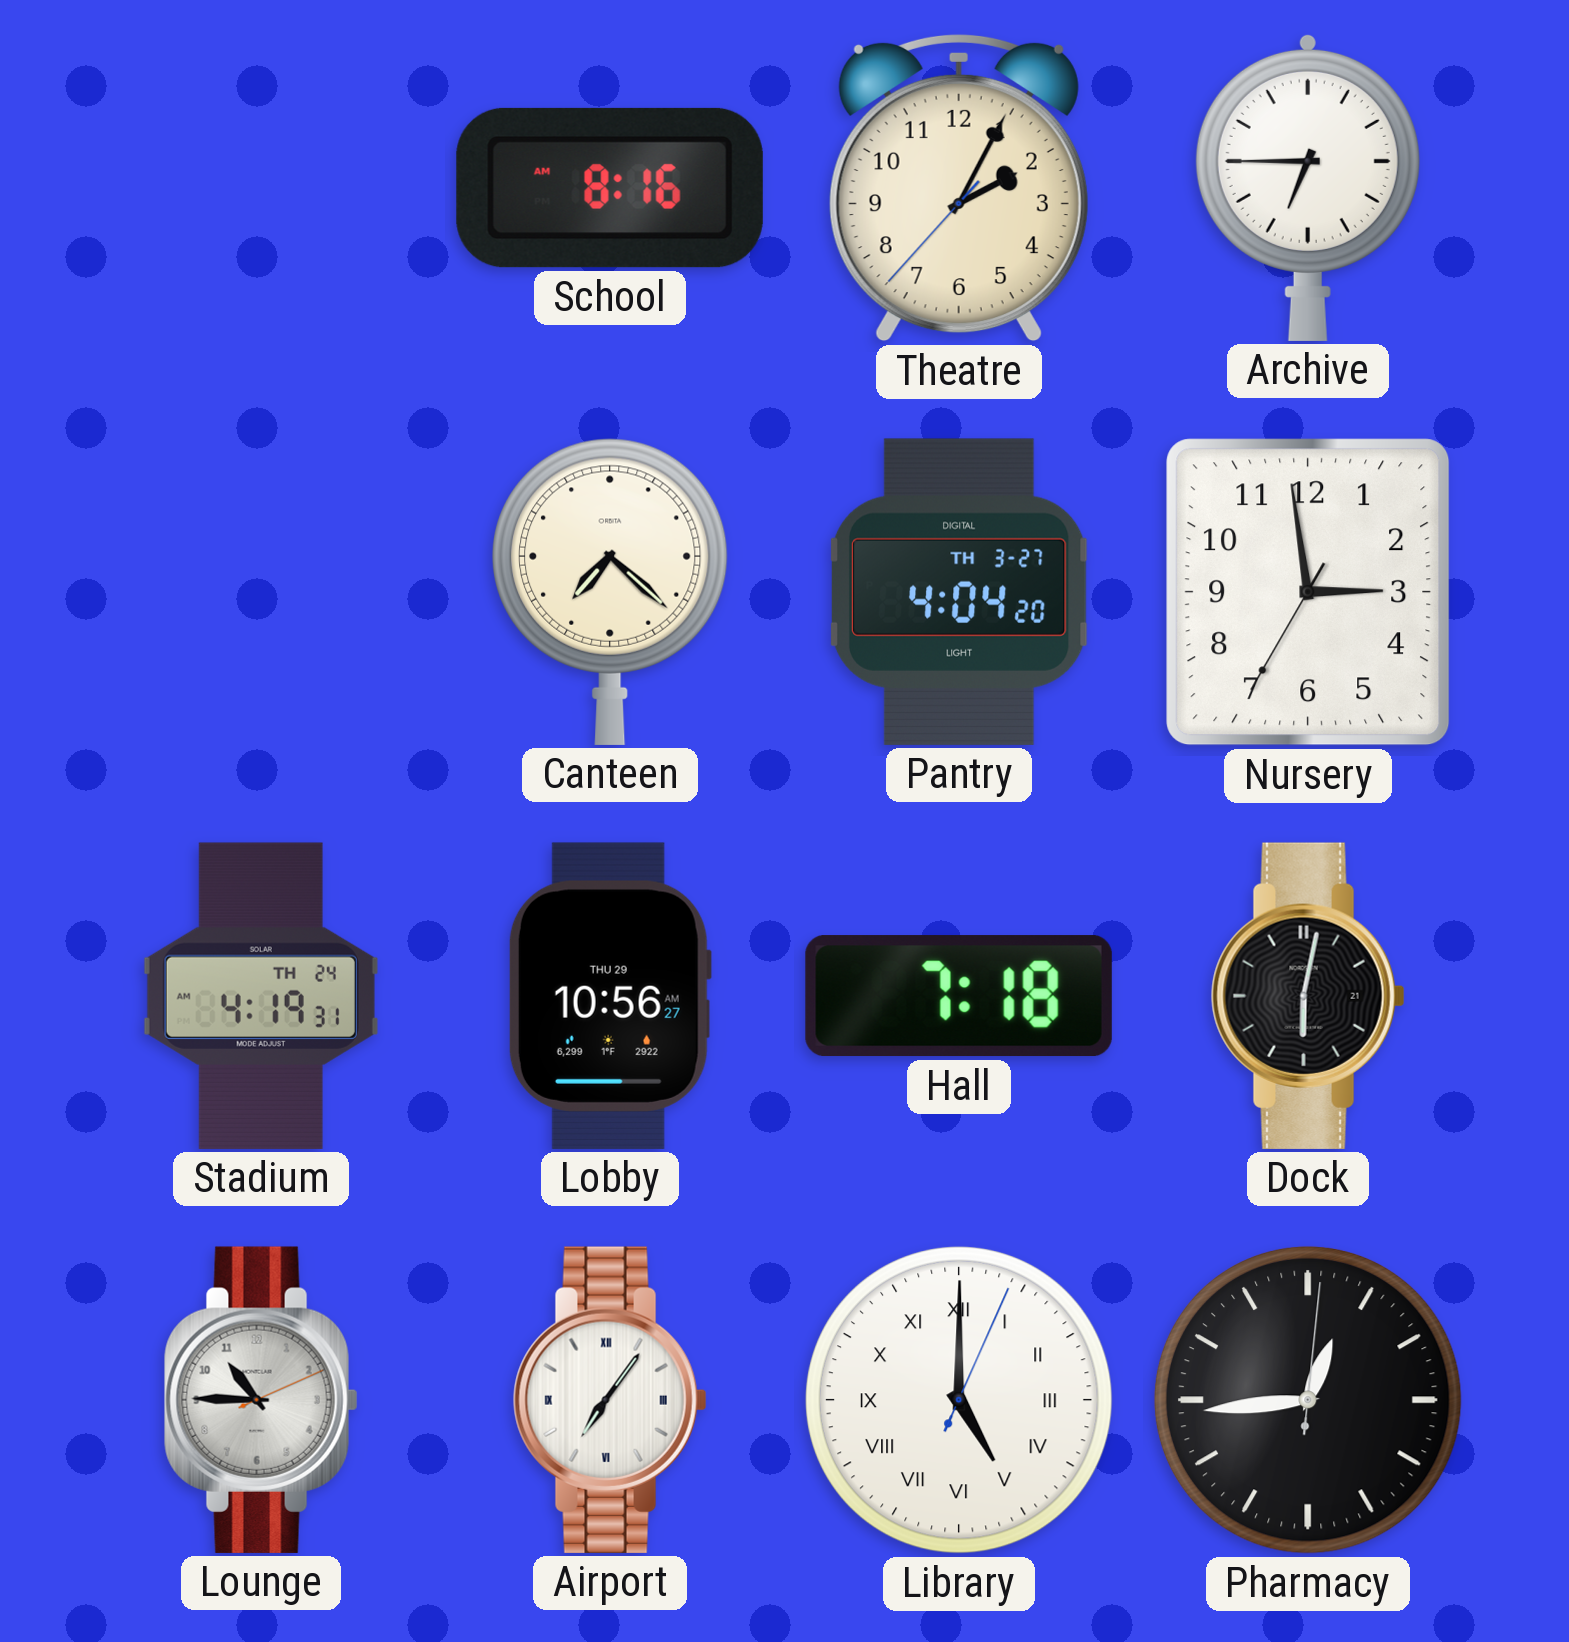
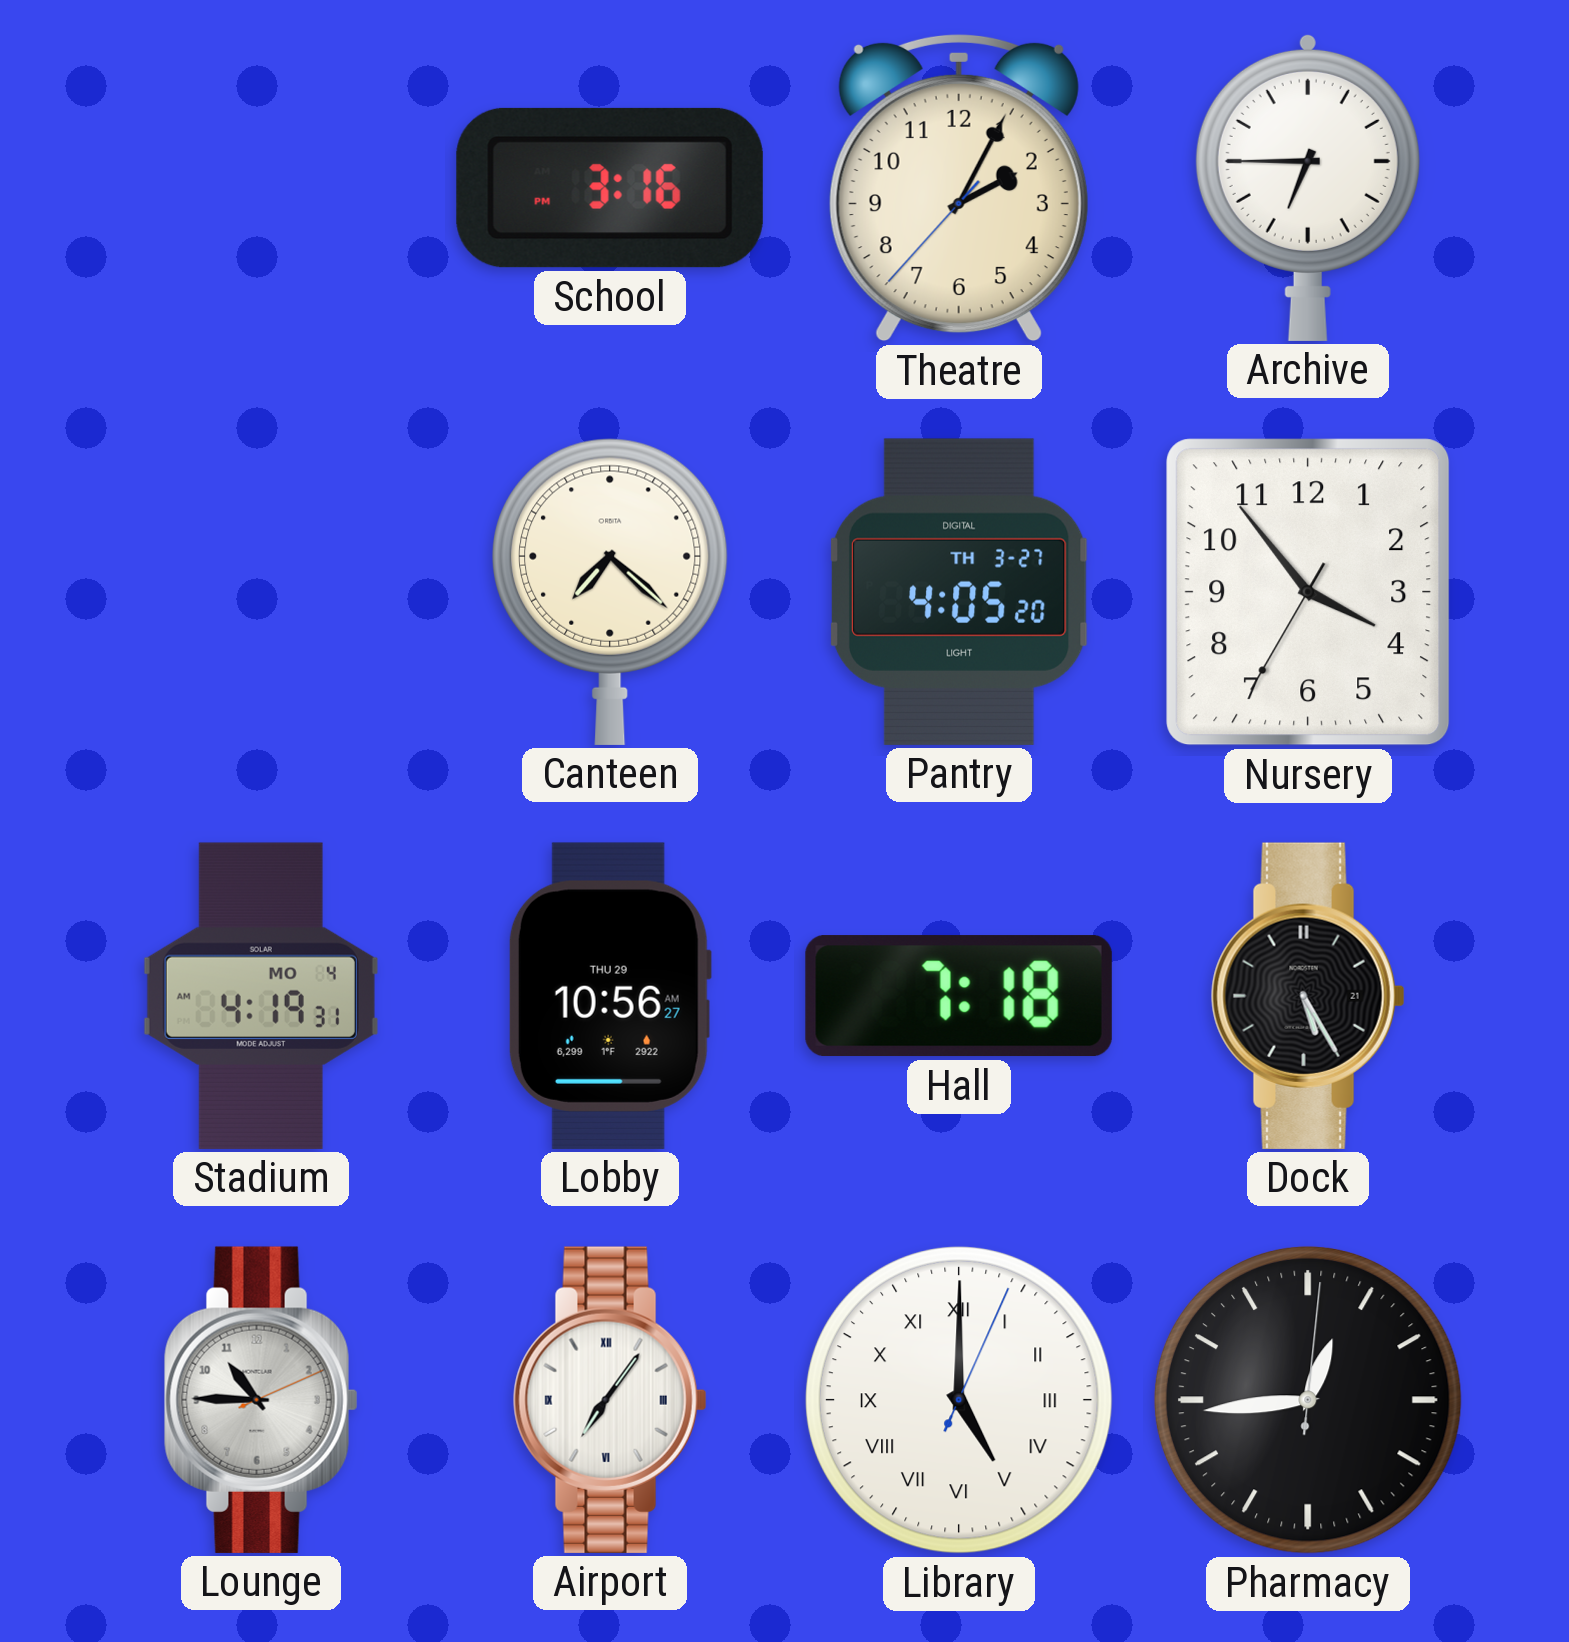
School: 8:16 -> 3:16
Pantry: 4:04 -> 4:05
Nursery: 2:58 -> 3:53
Stadium date: TH 24 -> MO 4
Dock: 6:02 -> 5:25
